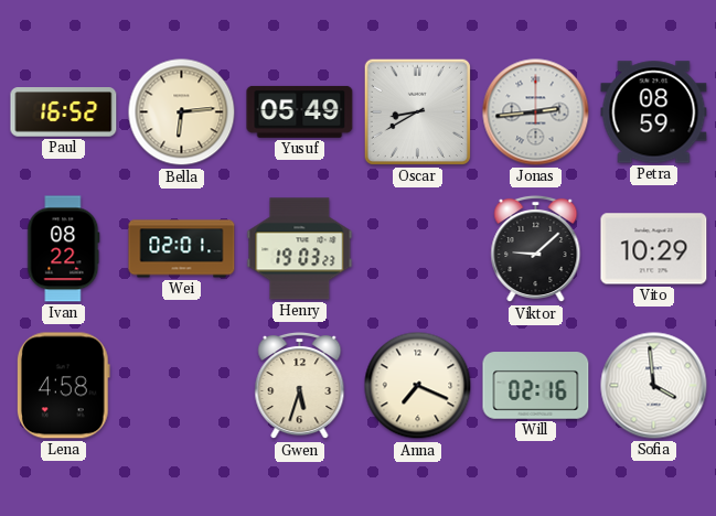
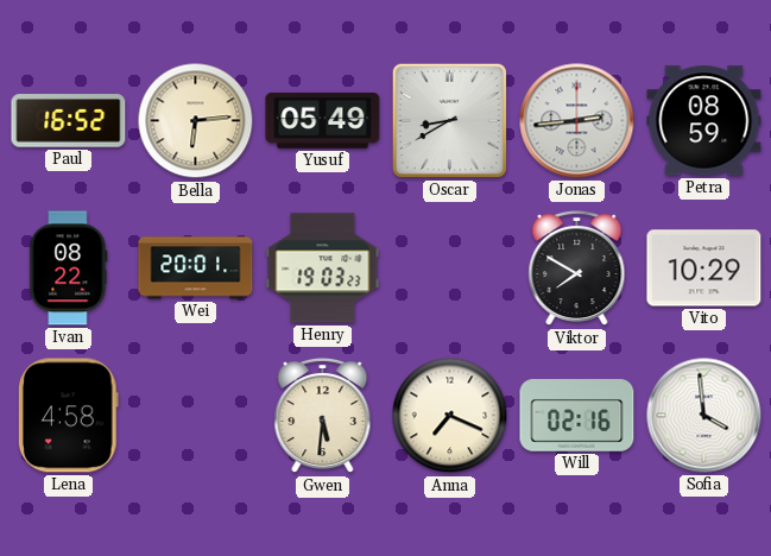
Wei: 02:01 -> 20:01
Viktor: 9:08 -> 7:50
Gwen: 5:33 -> 5:31
